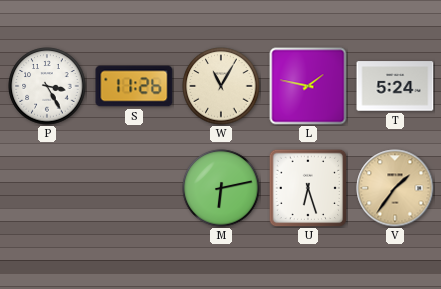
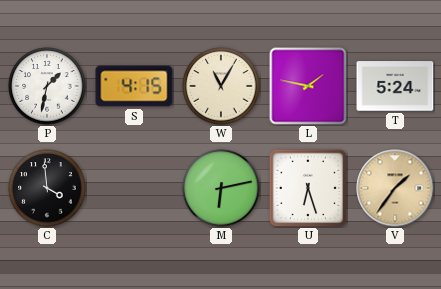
P: 3:25 -> 1:32
S: 11:26 -> 4:15
C: none -> 3:59
